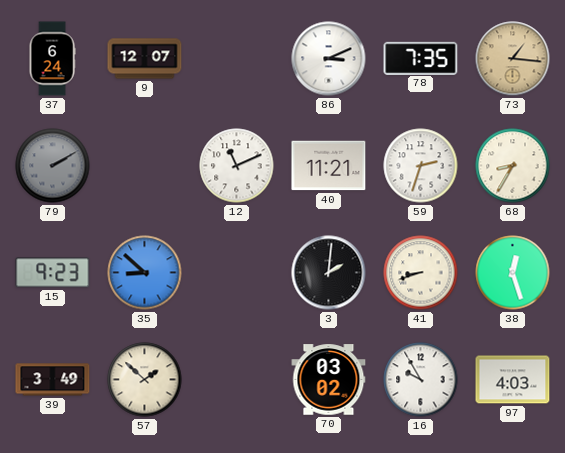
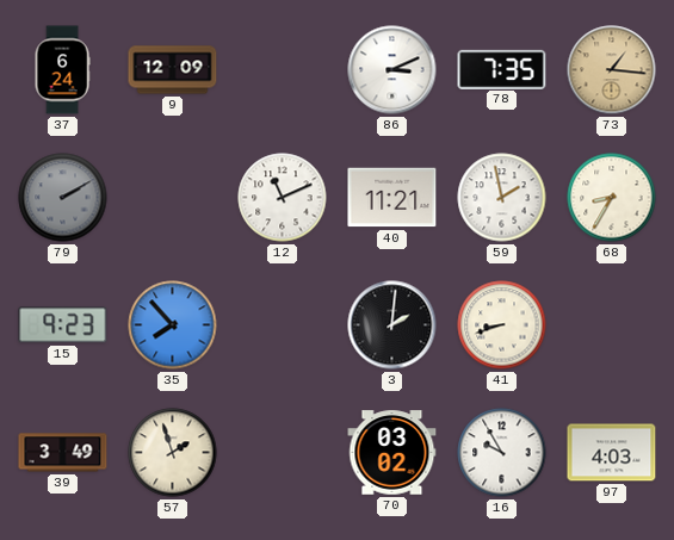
9: 12:07 -> 12:09
59: 2:33 -> 1:58
35: 8:52 -> 7:53
38: 12:27 -> none
57: 1:52 -> 1:57
